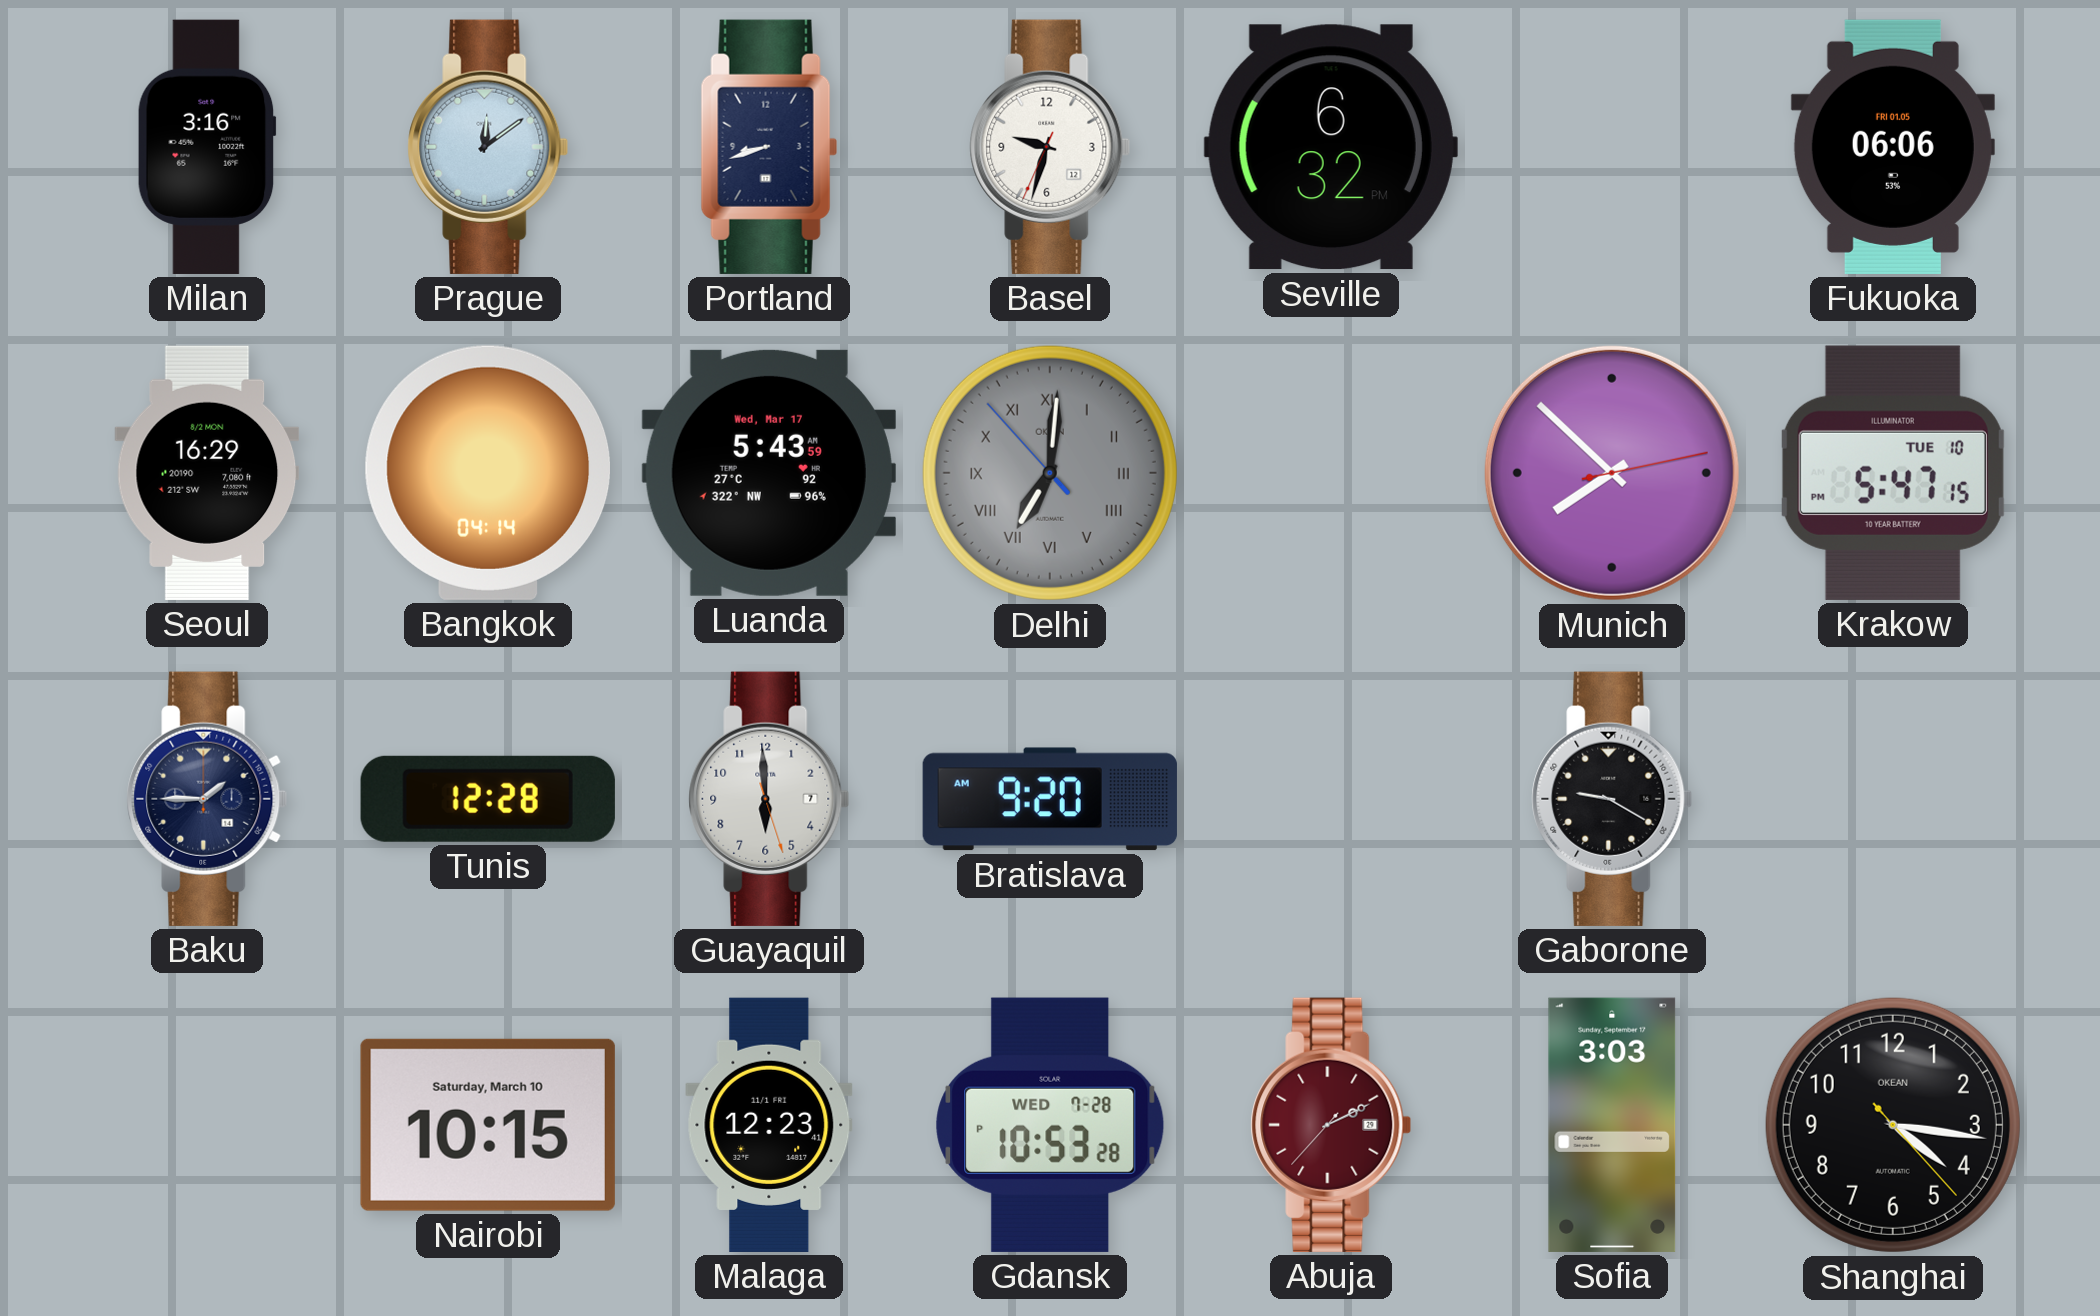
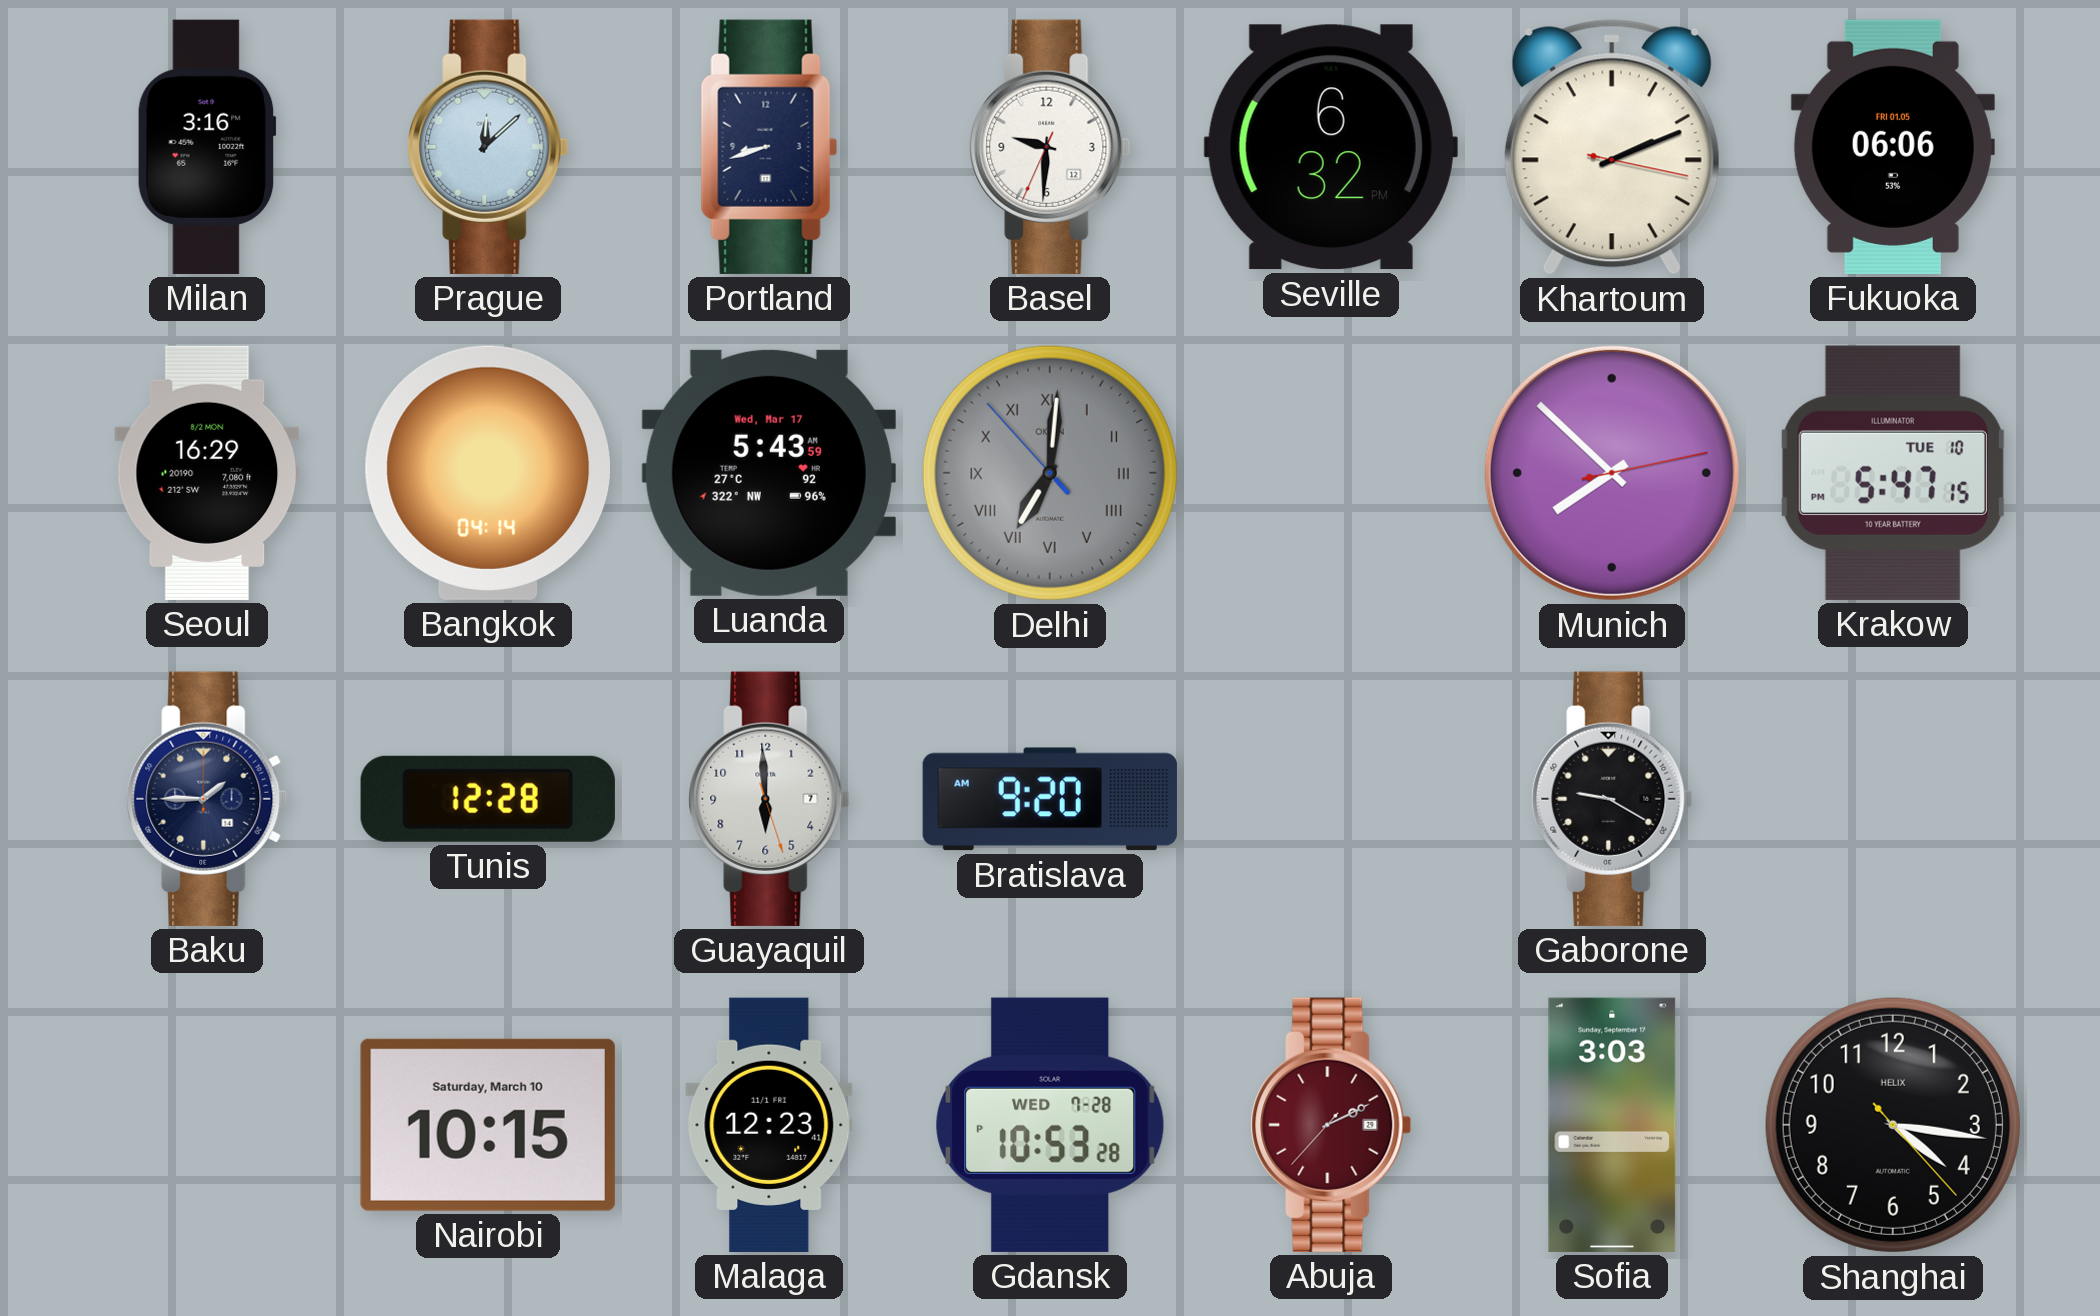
Prague: 12:09 -> 12:08
Basel: 9:32 -> 9:30
Khartoum: none -> 2:11
Shanghai brand: OKEAN -> HELIX
